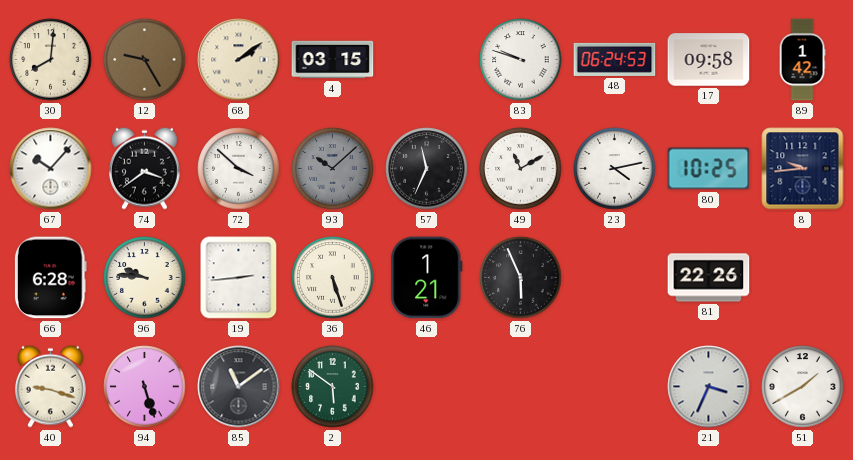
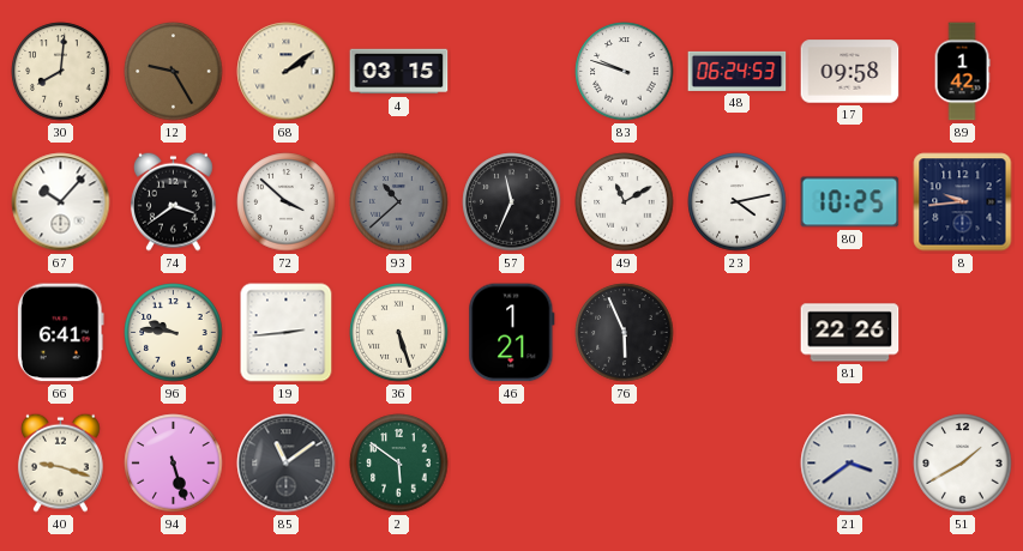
93: 10:08 -> 10:38
66: 6:28 -> 6:41
21: 3:34 -> 3:39
